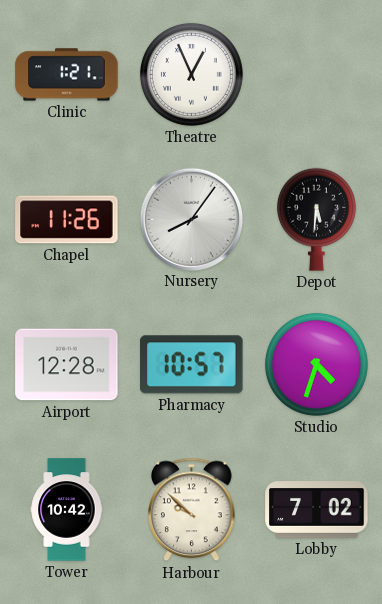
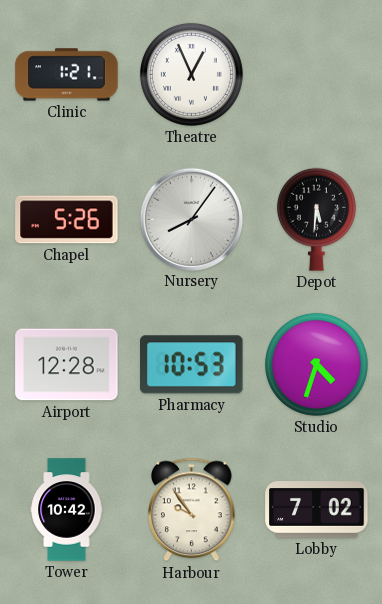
Chapel: 11:26 -> 5:26
Pharmacy: 10:57 -> 10:53
Harbour: 9:52 -> 9:54
